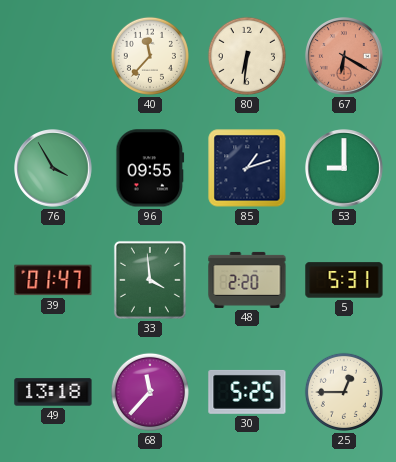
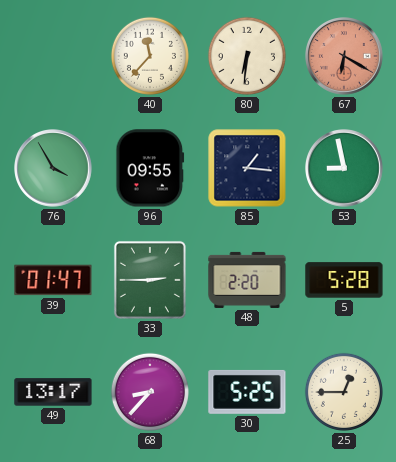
85: 1:12 -> 1:16
53: 9:00 -> 8:58
33: 3:59 -> 2:45
5: 5:31 -> 5:28
49: 13:18 -> 13:17
68: 11:37 -> 8:37
